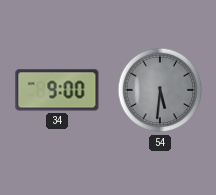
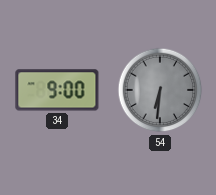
54: 5:31 -> 6:31
